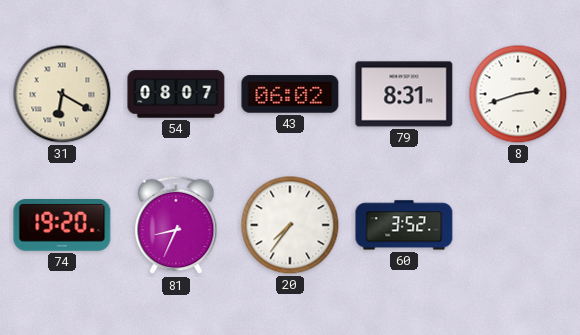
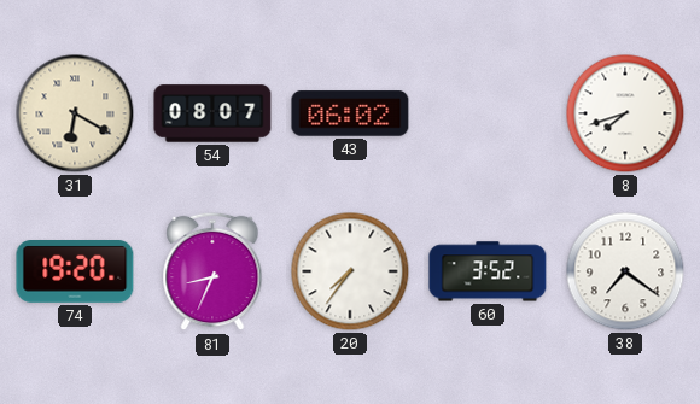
79: 8:31 -> none
8: 2:42 -> 7:42
38: none -> 7:21
